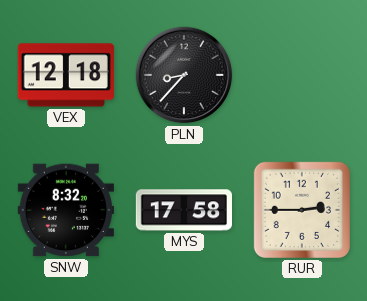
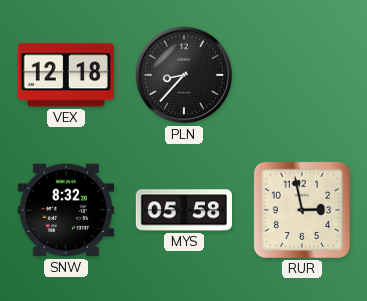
MYS: 17:58 -> 05:58
RUR: 2:45 -> 2:58
